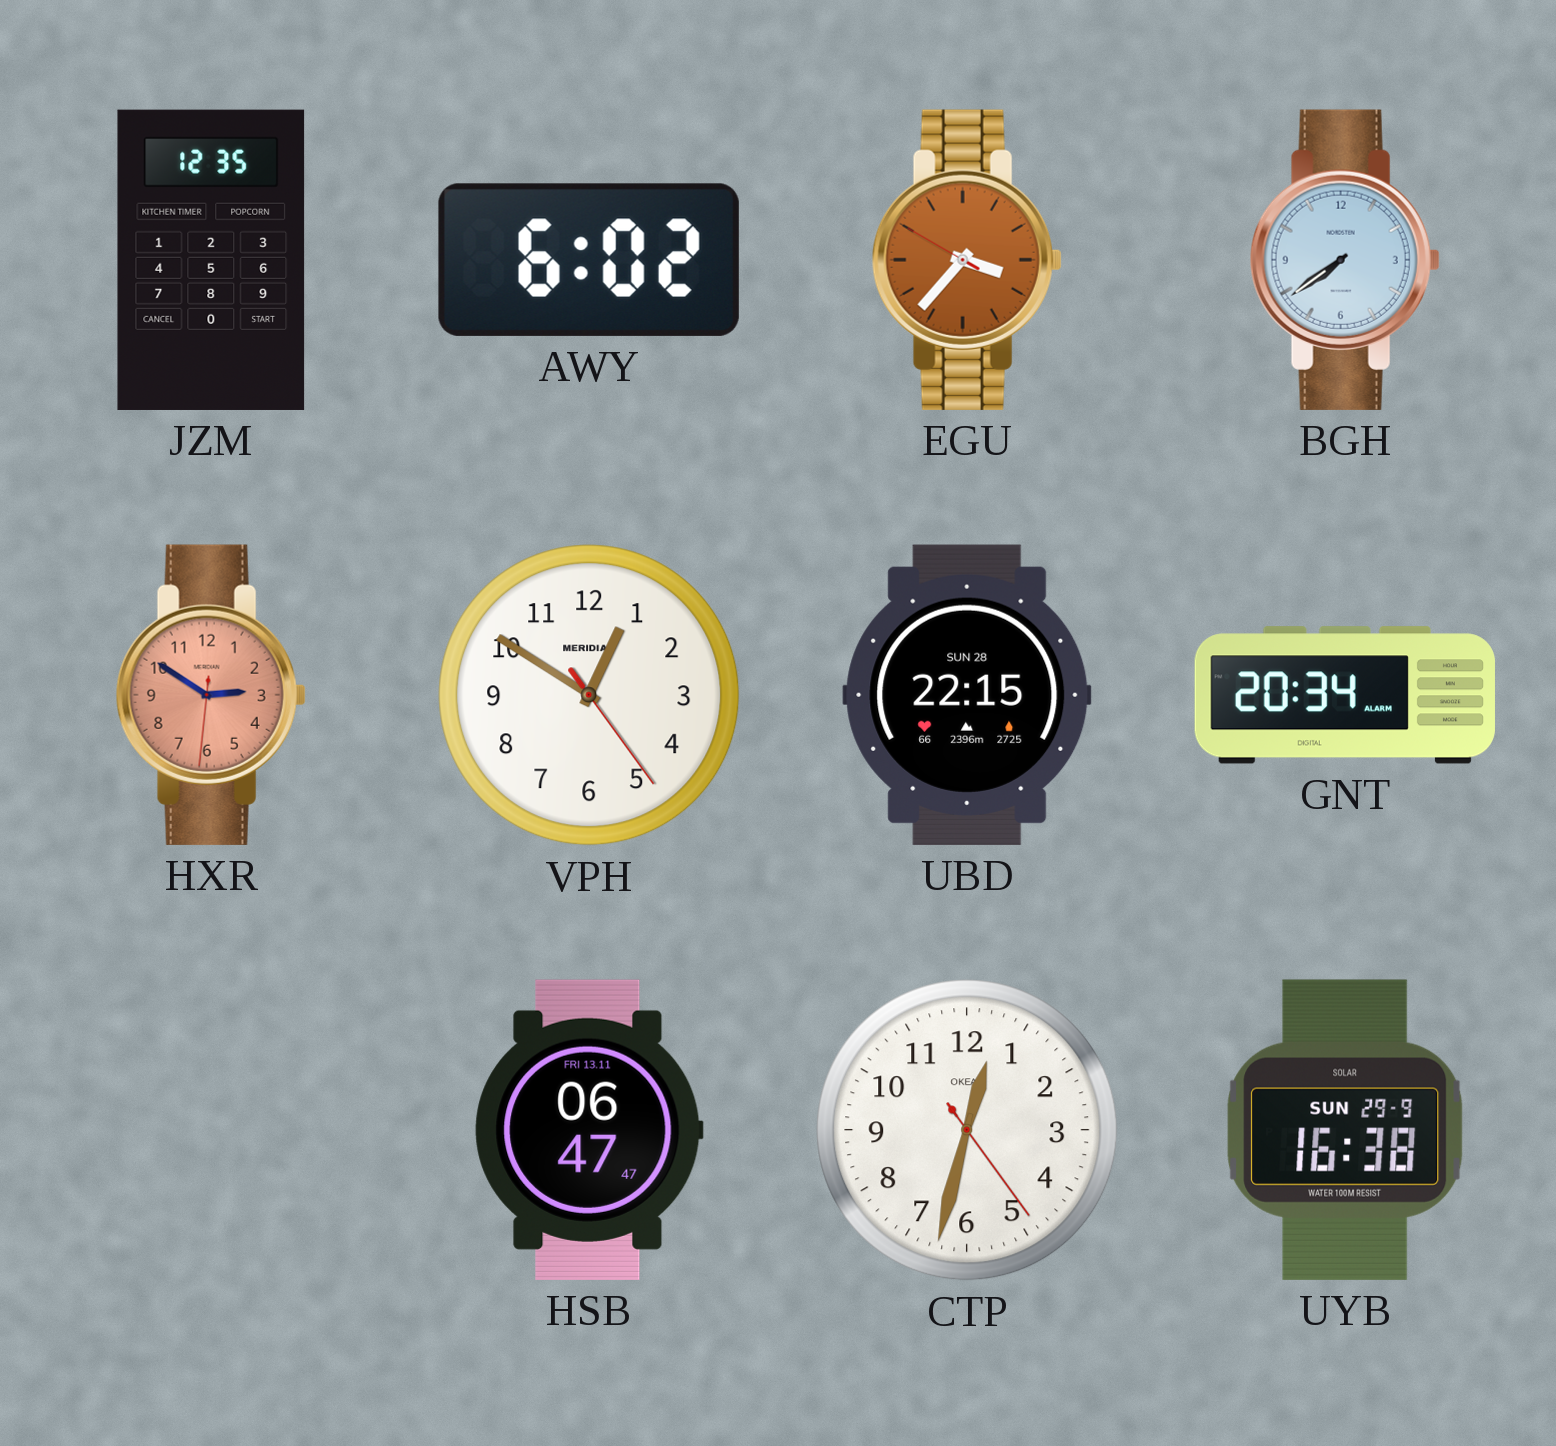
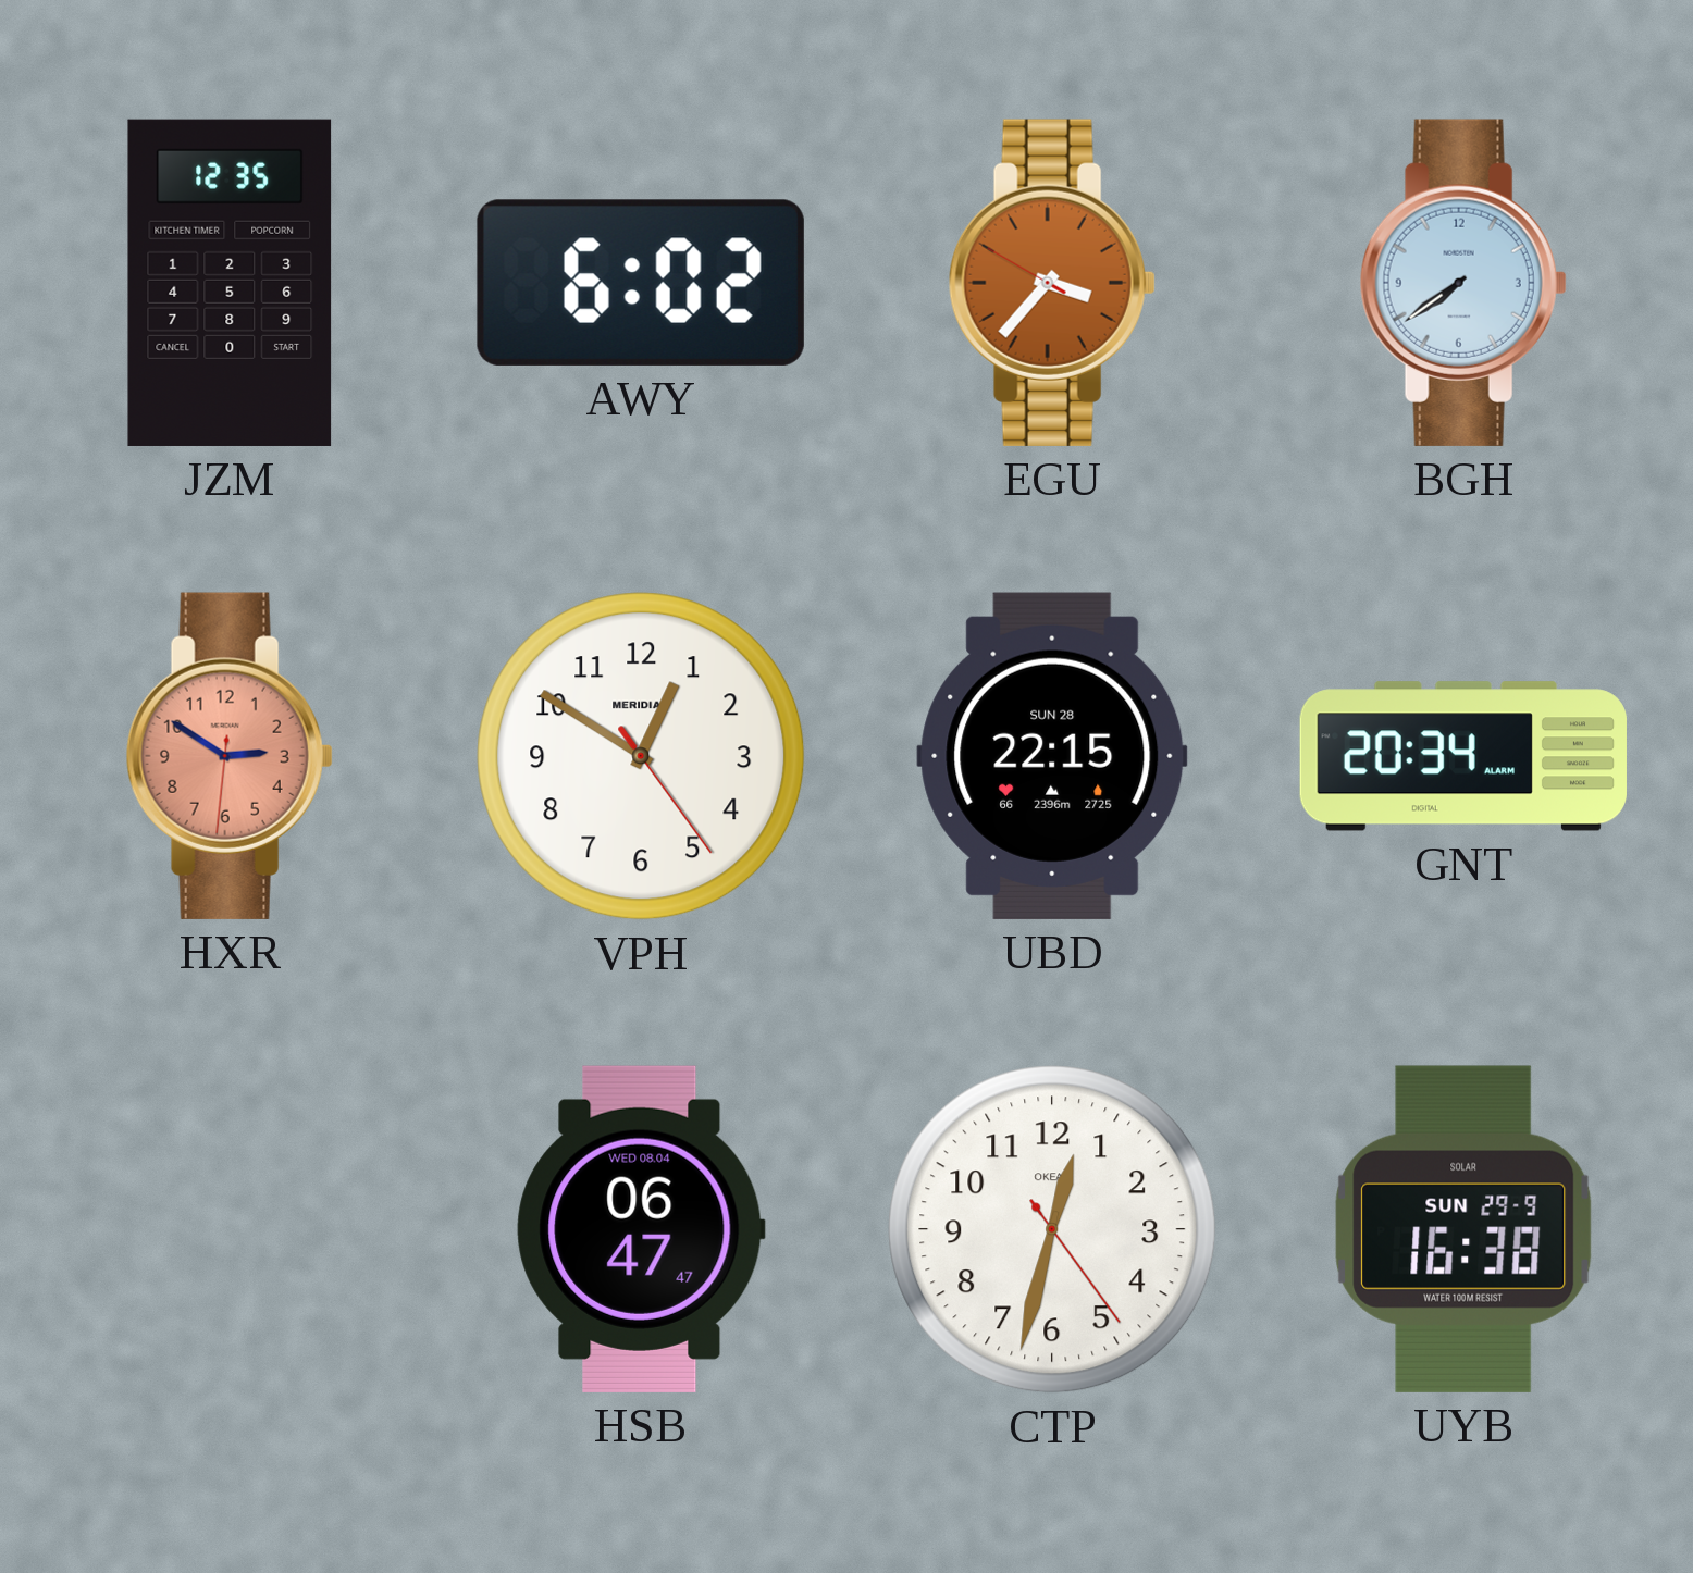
HSB date: FRI 13.11 -> WED 08.04
